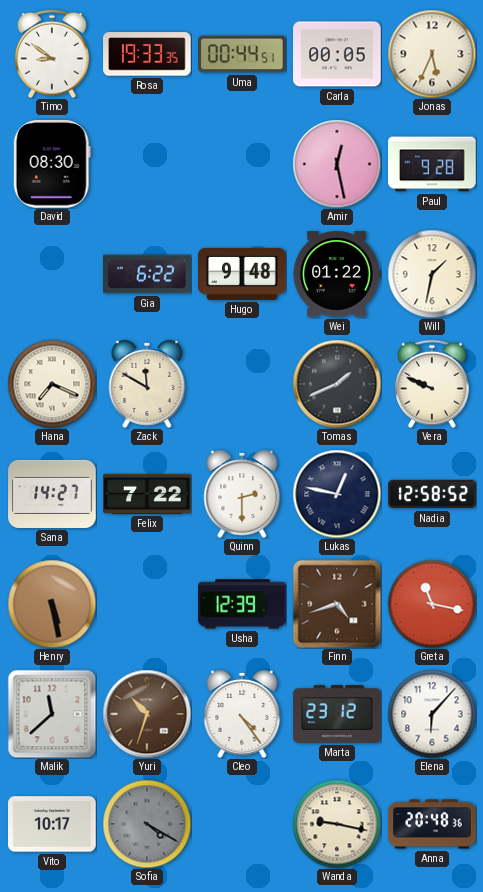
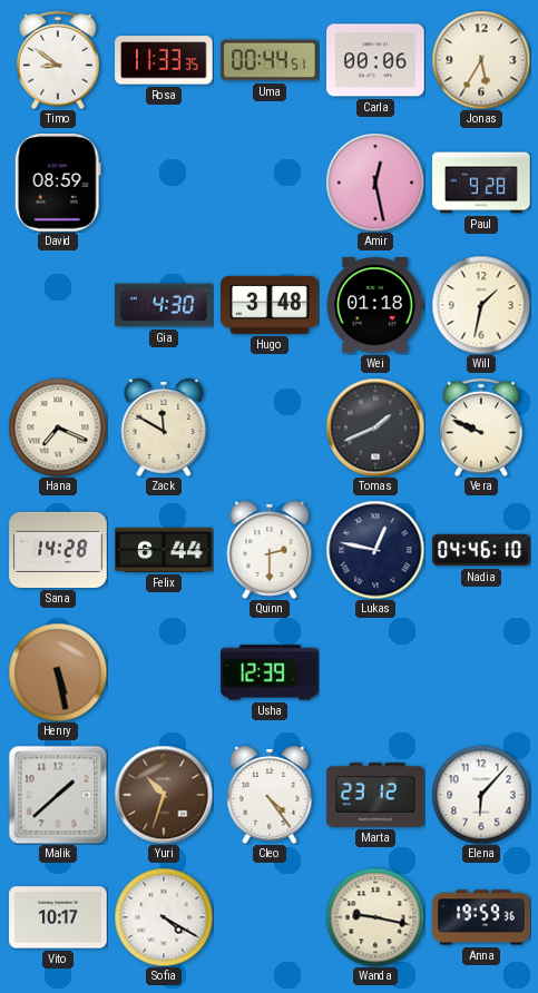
Rosa: 19:33 -> 11:33
Carla: 00:05 -> 00:06
Jonas: 5:34 -> 5:35
David: 08:30 -> 08:59
Gia: 6:22 -> 4:30
Hugo: 9:48 -> 3:48
Wei: 01:22 -> 01:18
Sana: 14:27 -> 14:28
Felix: 7:22 -> 6:44
Nadia: 12:58 -> 04:46
Finn: 4:42 -> none
Greta: 11:17 -> none
Malik: 11:38 -> 1:38
Sofia dial: grey -> white
Anna: 20:48 -> 19:59
